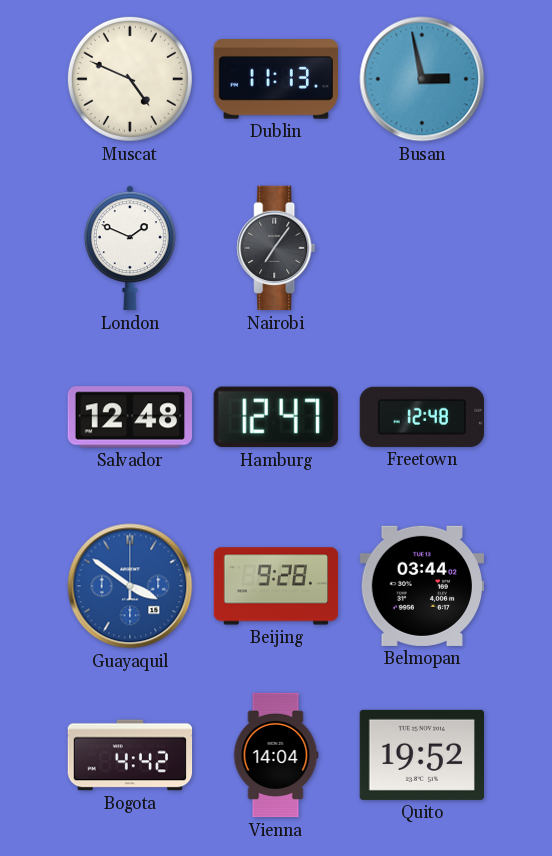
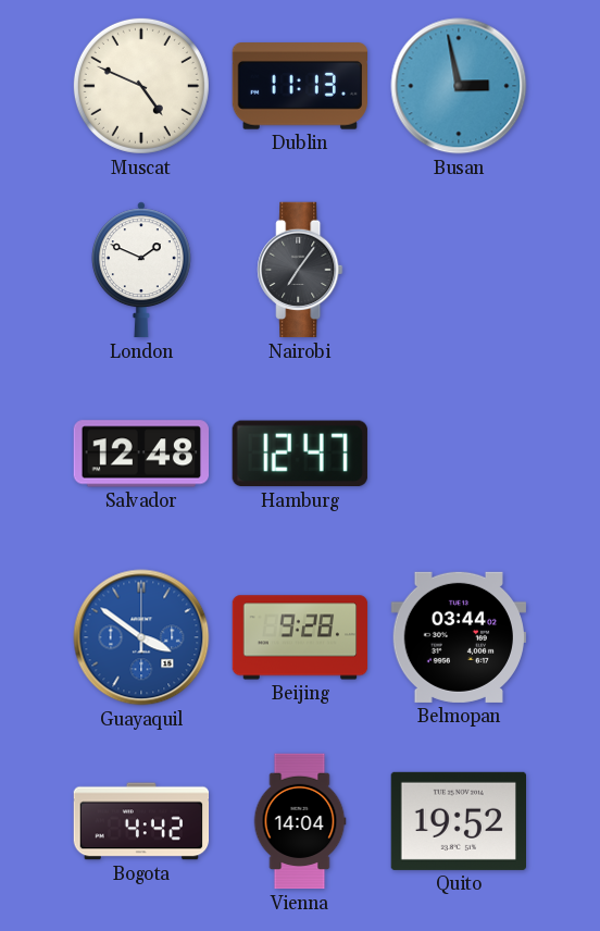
Freetown: 12:48 -> none
